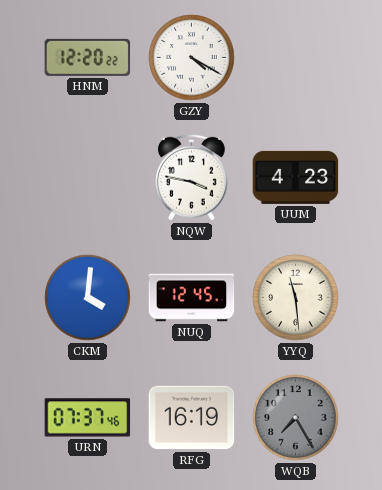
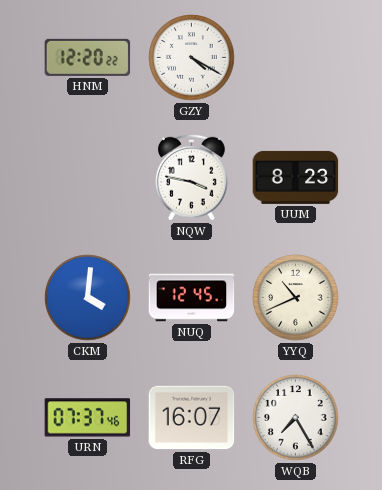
UUM: 4:23 -> 8:23
YYQ: 11:29 -> 10:41
RFG: 16:19 -> 16:07
WQB dial: grey -> white
